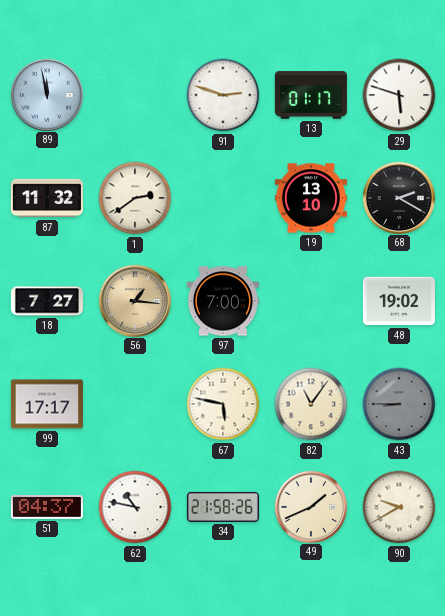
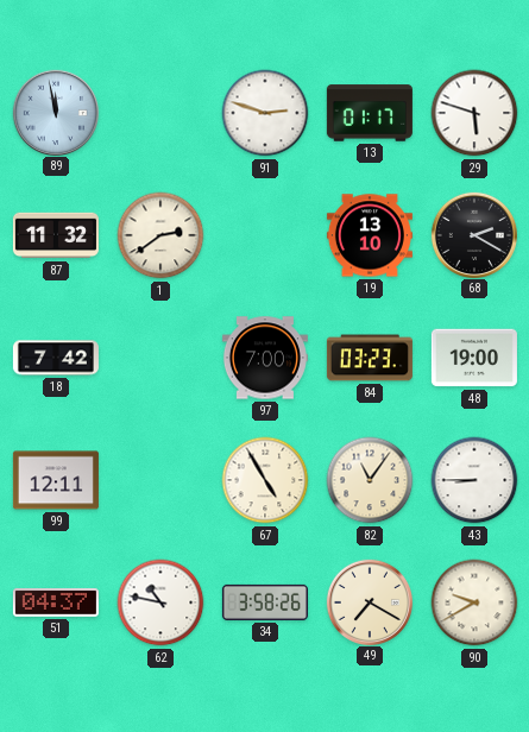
18: 7:27 -> 7:42
56: 1:16 -> none
84: none -> 03:23
48: 19:02 -> 19:00
99: 17:17 -> 12:11
67: 5:47 -> 4:55
43 dial: grey -> white
34: 21:58 -> 3:58
49: 1:41 -> 7:20
